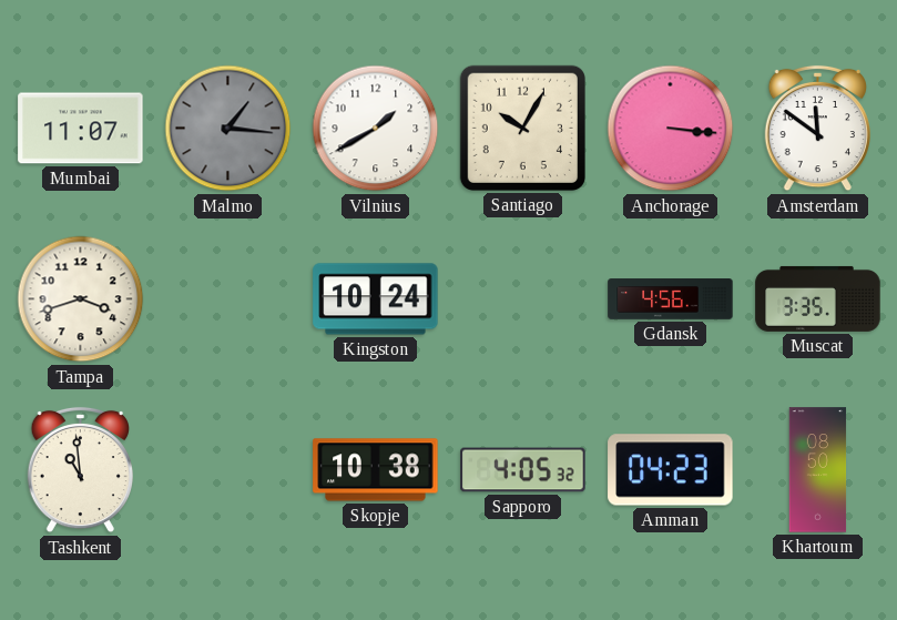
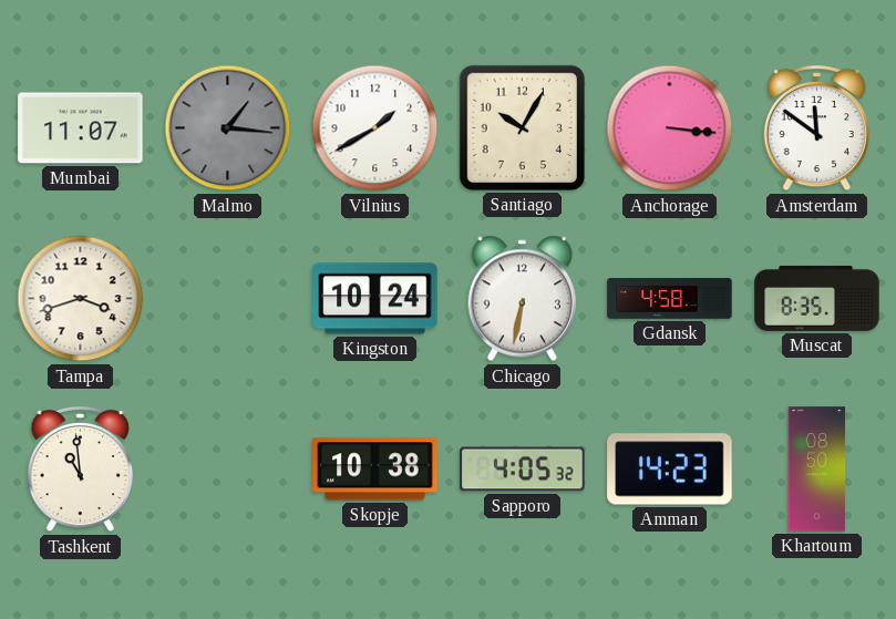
Chicago: none -> 6:32
Gdansk: 4:56 -> 4:58
Muscat: 3:35 -> 8:35
Amman: 04:23 -> 14:23
